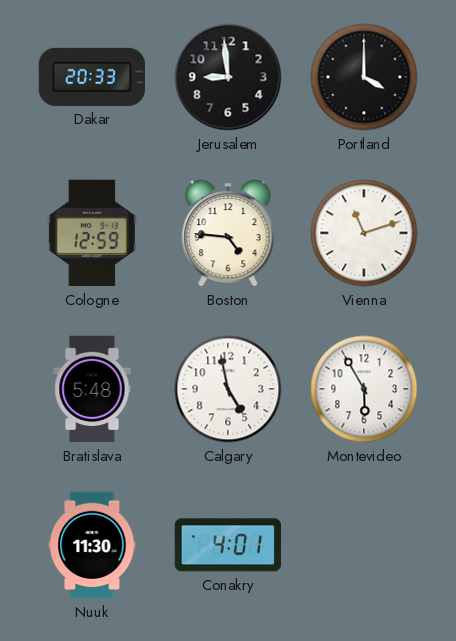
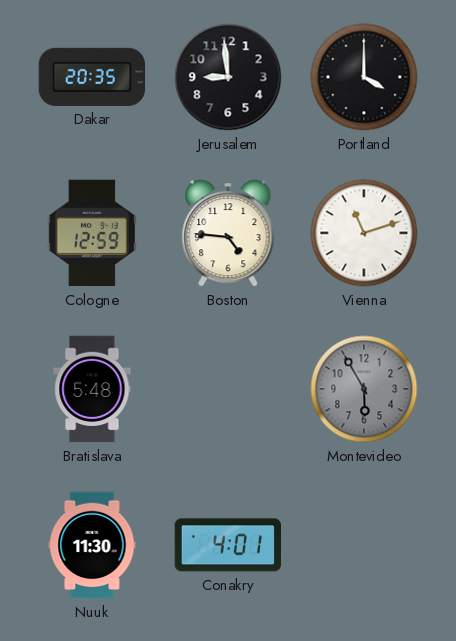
Dakar: 20:33 -> 20:35
Calgary: 4:58 -> none
Montevideo dial: white -> grey
